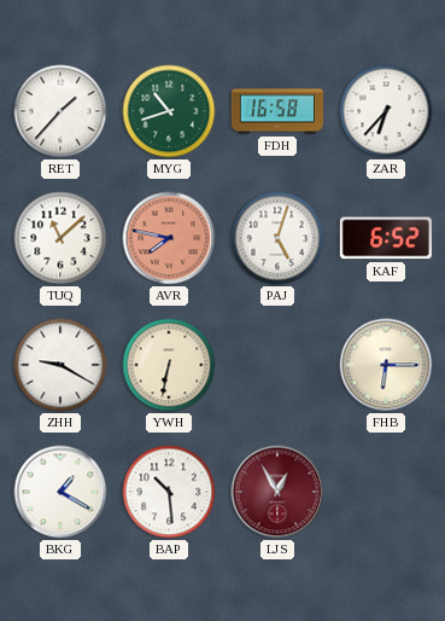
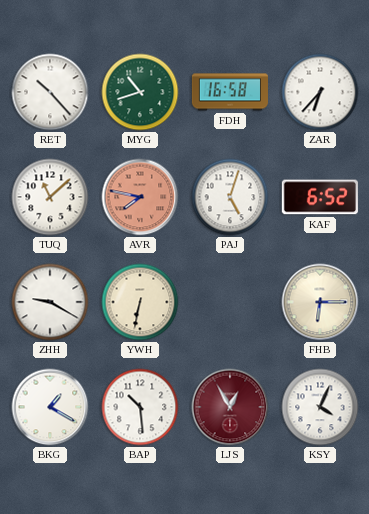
RET: 1:37 -> 10:23
KSY: none -> 4:04
